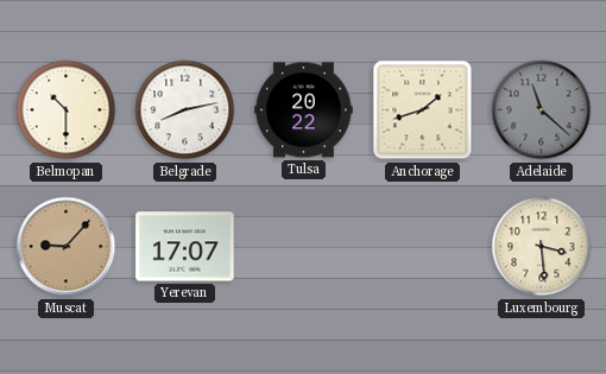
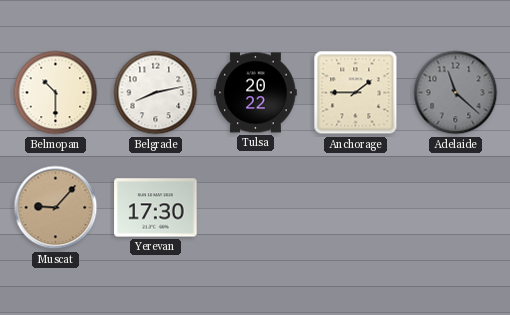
Anchorage: 1:42 -> 1:45
Yerevan: 17:07 -> 17:30
Luxembourg: 3:29 -> none
